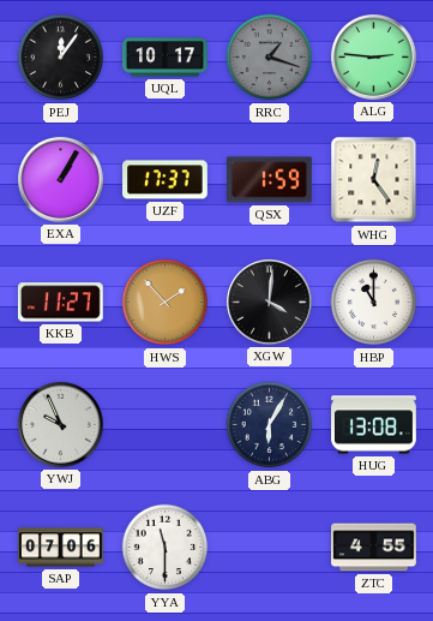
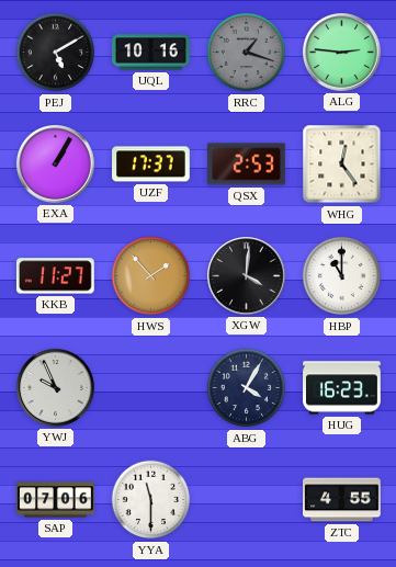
PEJ: 12:06 -> 5:10
UQL: 10:17 -> 10:16
QSX: 1:59 -> 2:53
ABG: 6:05 -> 4:05
HUG: 13:08 -> 16:23
